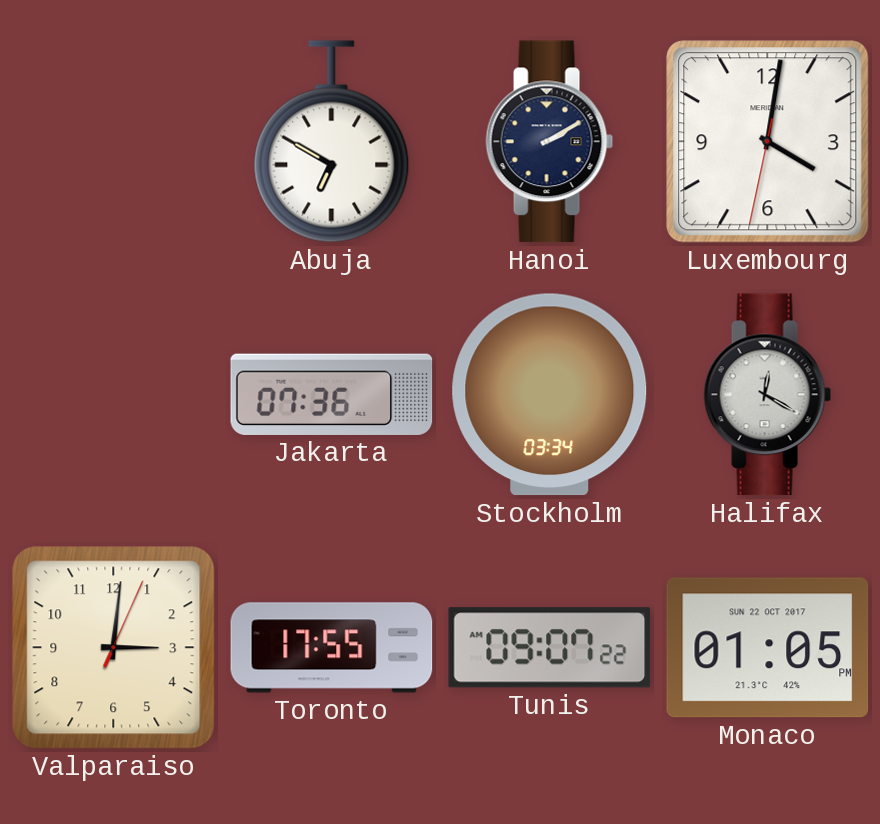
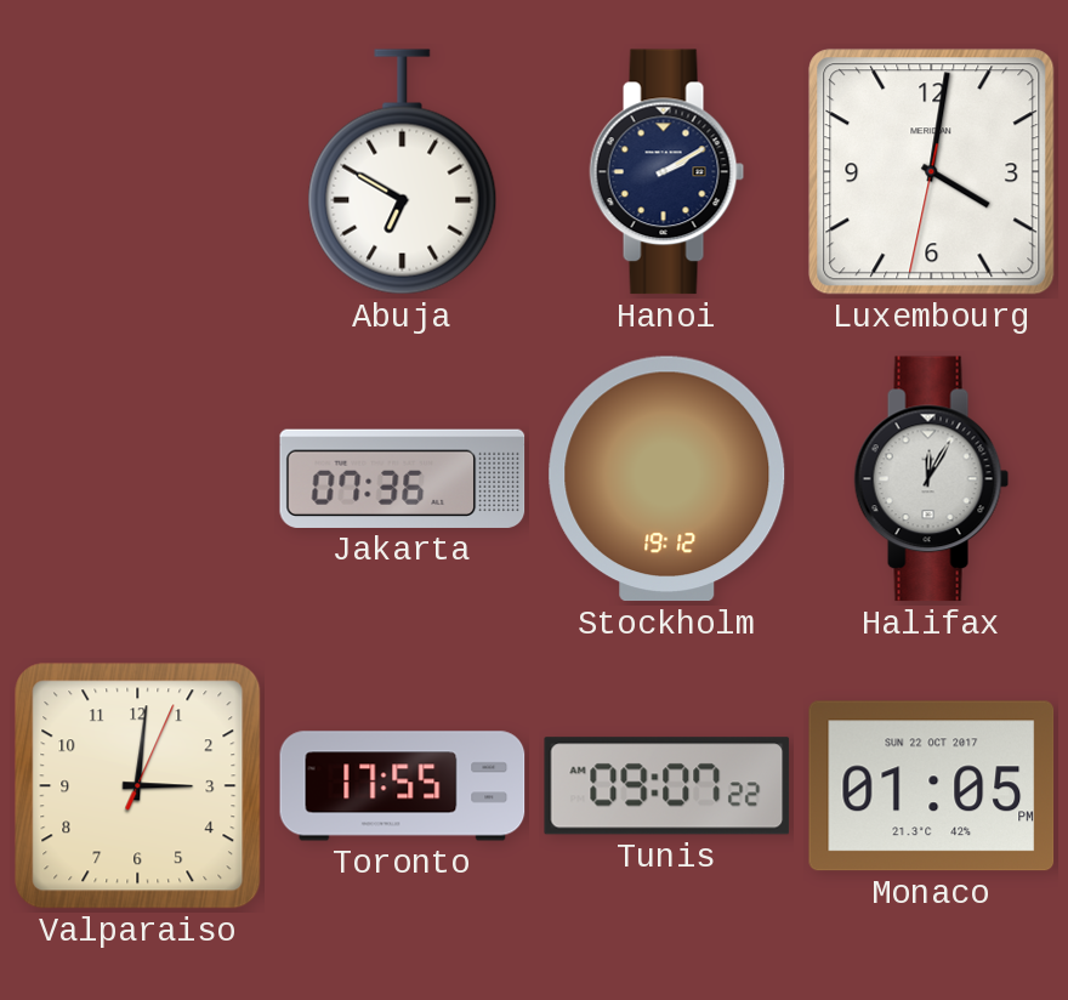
Stockholm: 03:34 -> 19:12
Halifax: 12:20 -> 12:05
